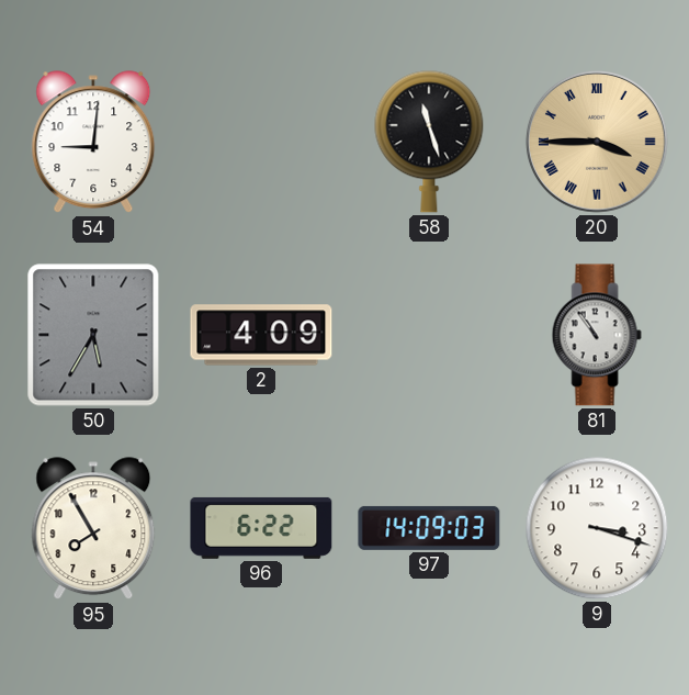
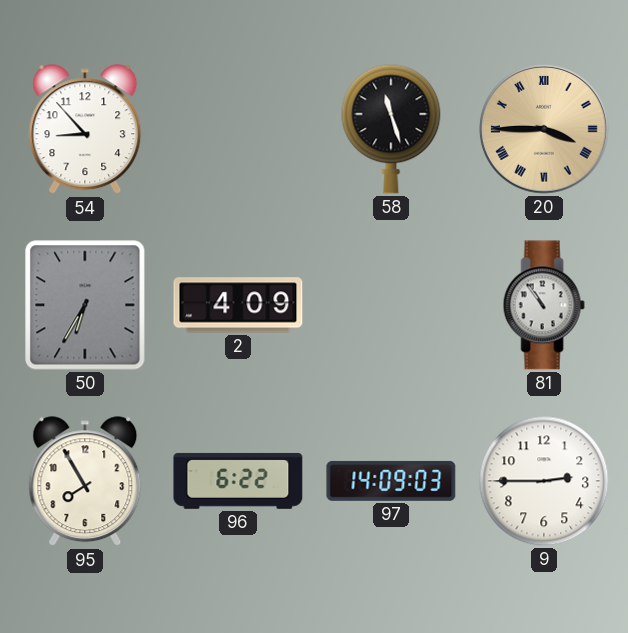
54: 9:01 -> 8:53
50: 5:35 -> 6:35
9: 3:18 -> 2:45
